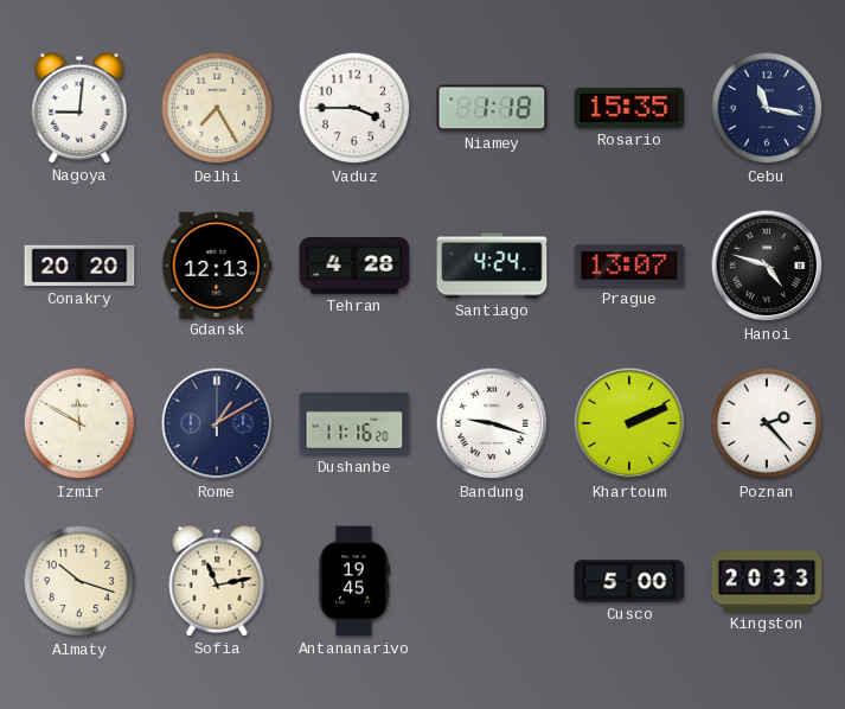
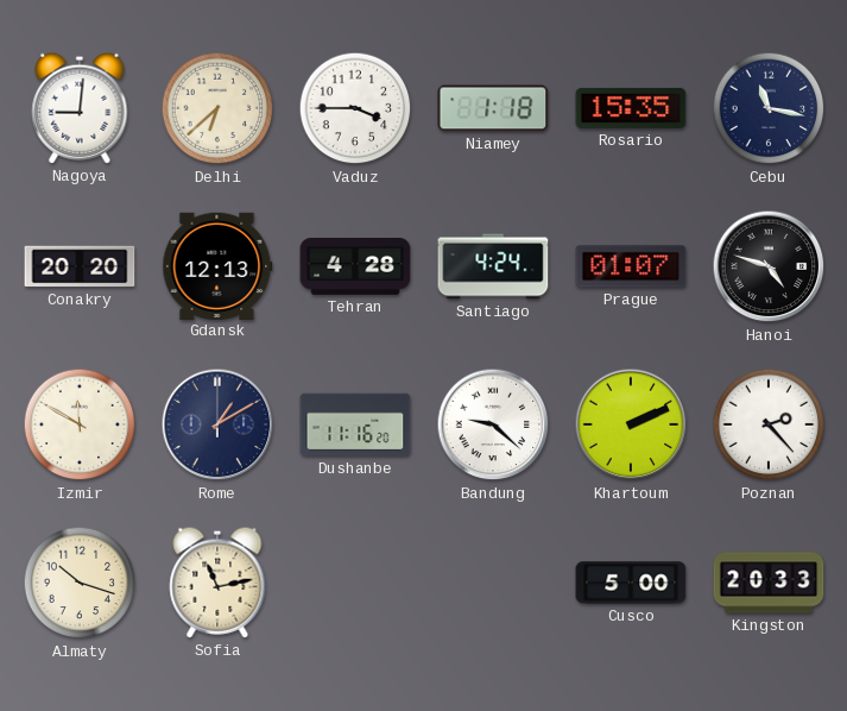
Delhi: 7:25 -> 6:38
Prague: 13:07 -> 01:07
Bandung: 9:18 -> 9:22
Antananarivo: 19:45 -> none
